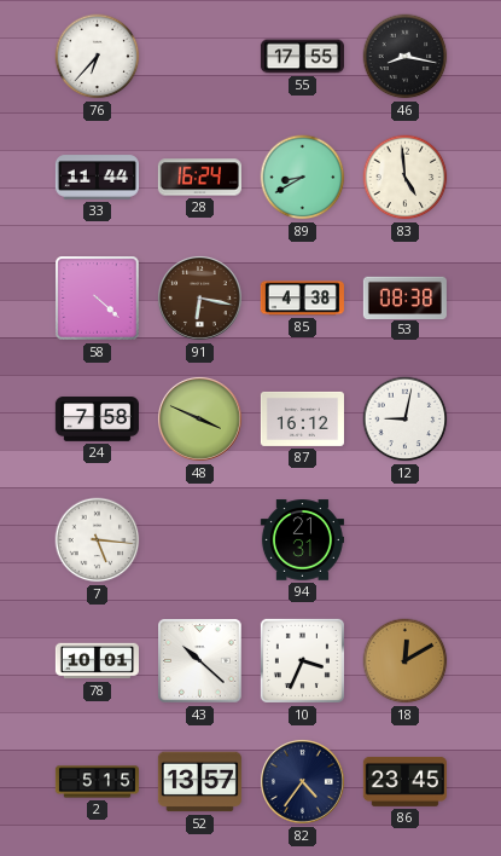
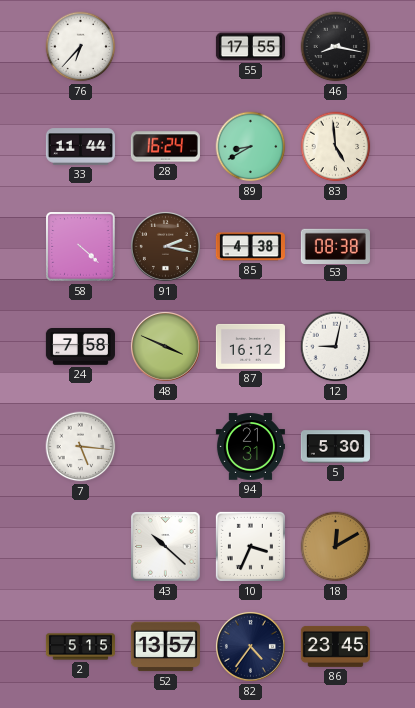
91: 6:17 -> 2:17
5: none -> 5:30
78: 10:01 -> none
